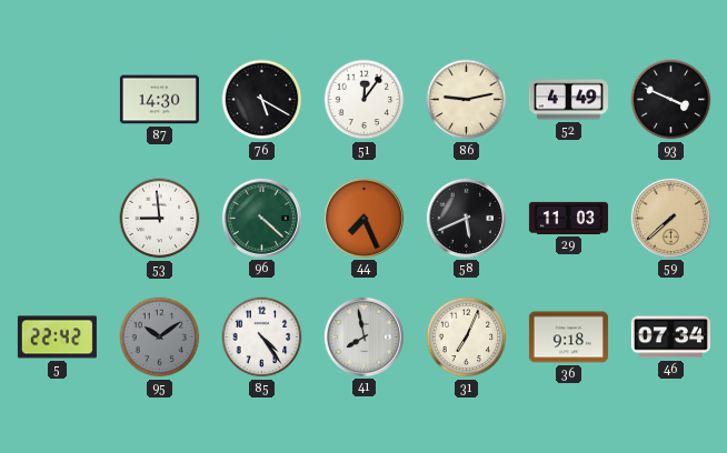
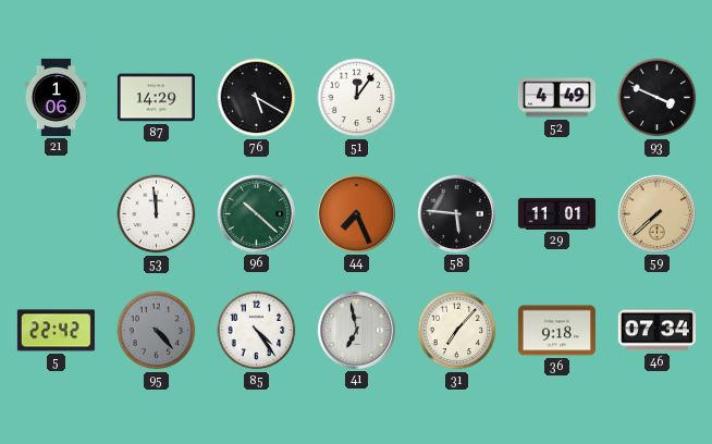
21: none -> 1:06
87: 14:30 -> 14:29
86: 9:13 -> none
53: 8:59 -> 11:59
96: 4:22 -> 10:22
58: 5:41 -> 5:46
29: 11:03 -> 11:01
95: 10:09 -> 4:23
41: 7:58 -> 6:58
31: 7:04 -> 7:07
